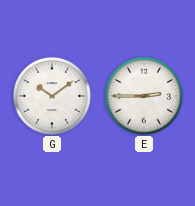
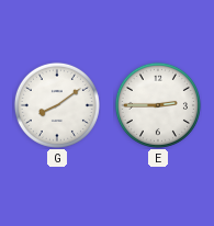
G: 10:09 -> 8:09
